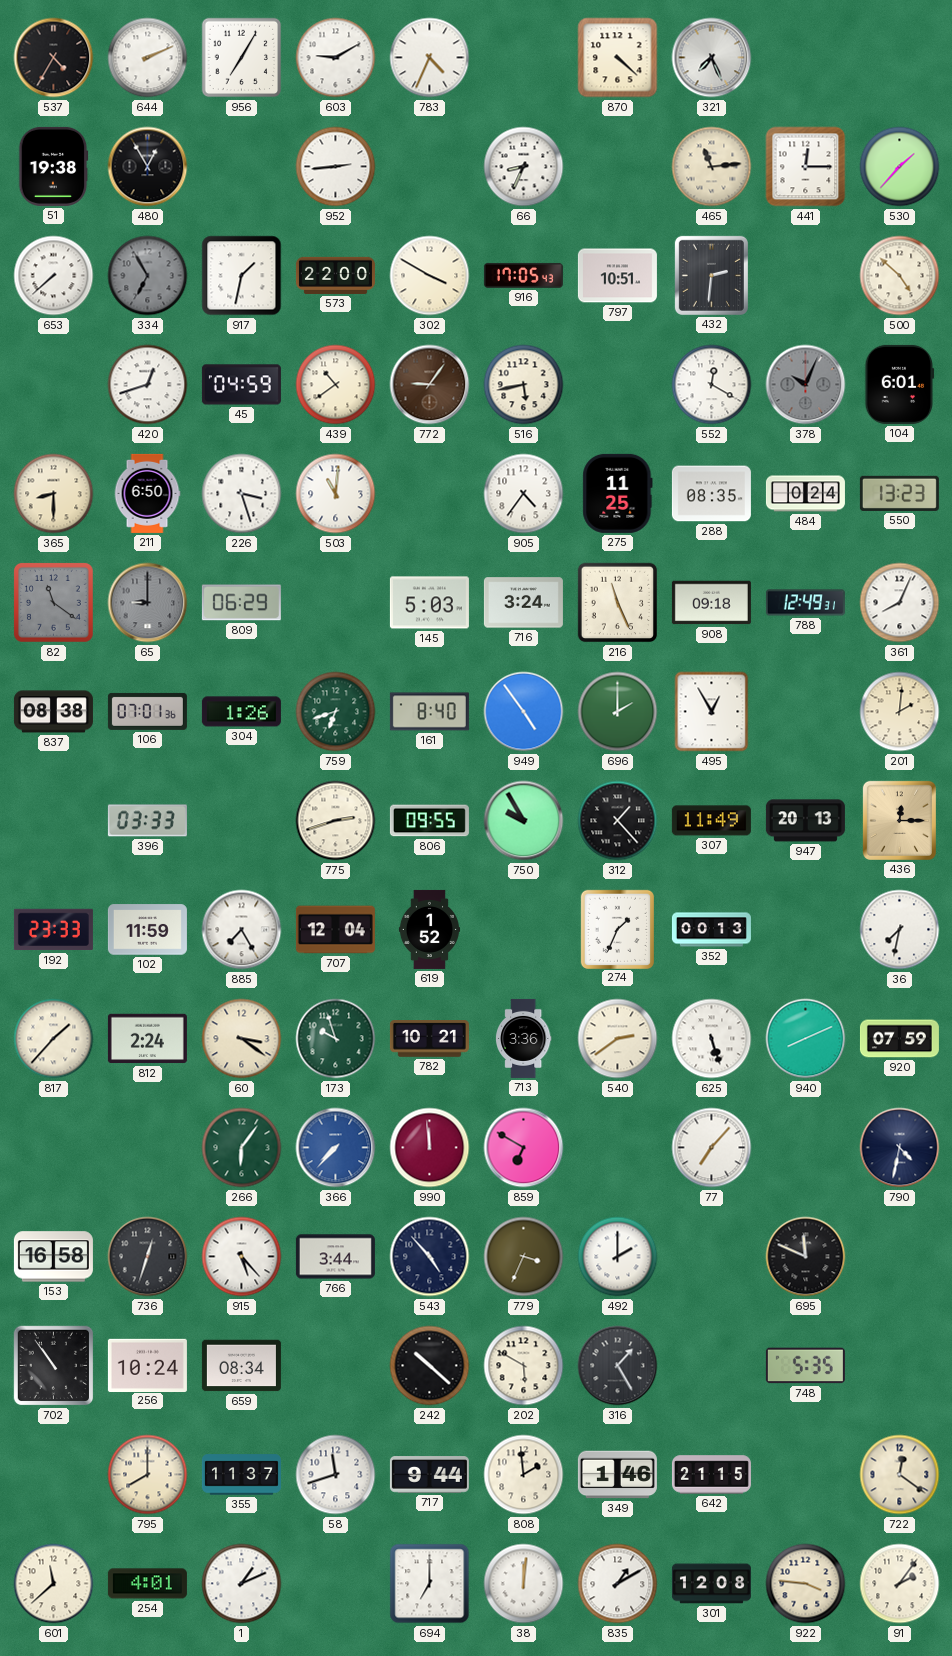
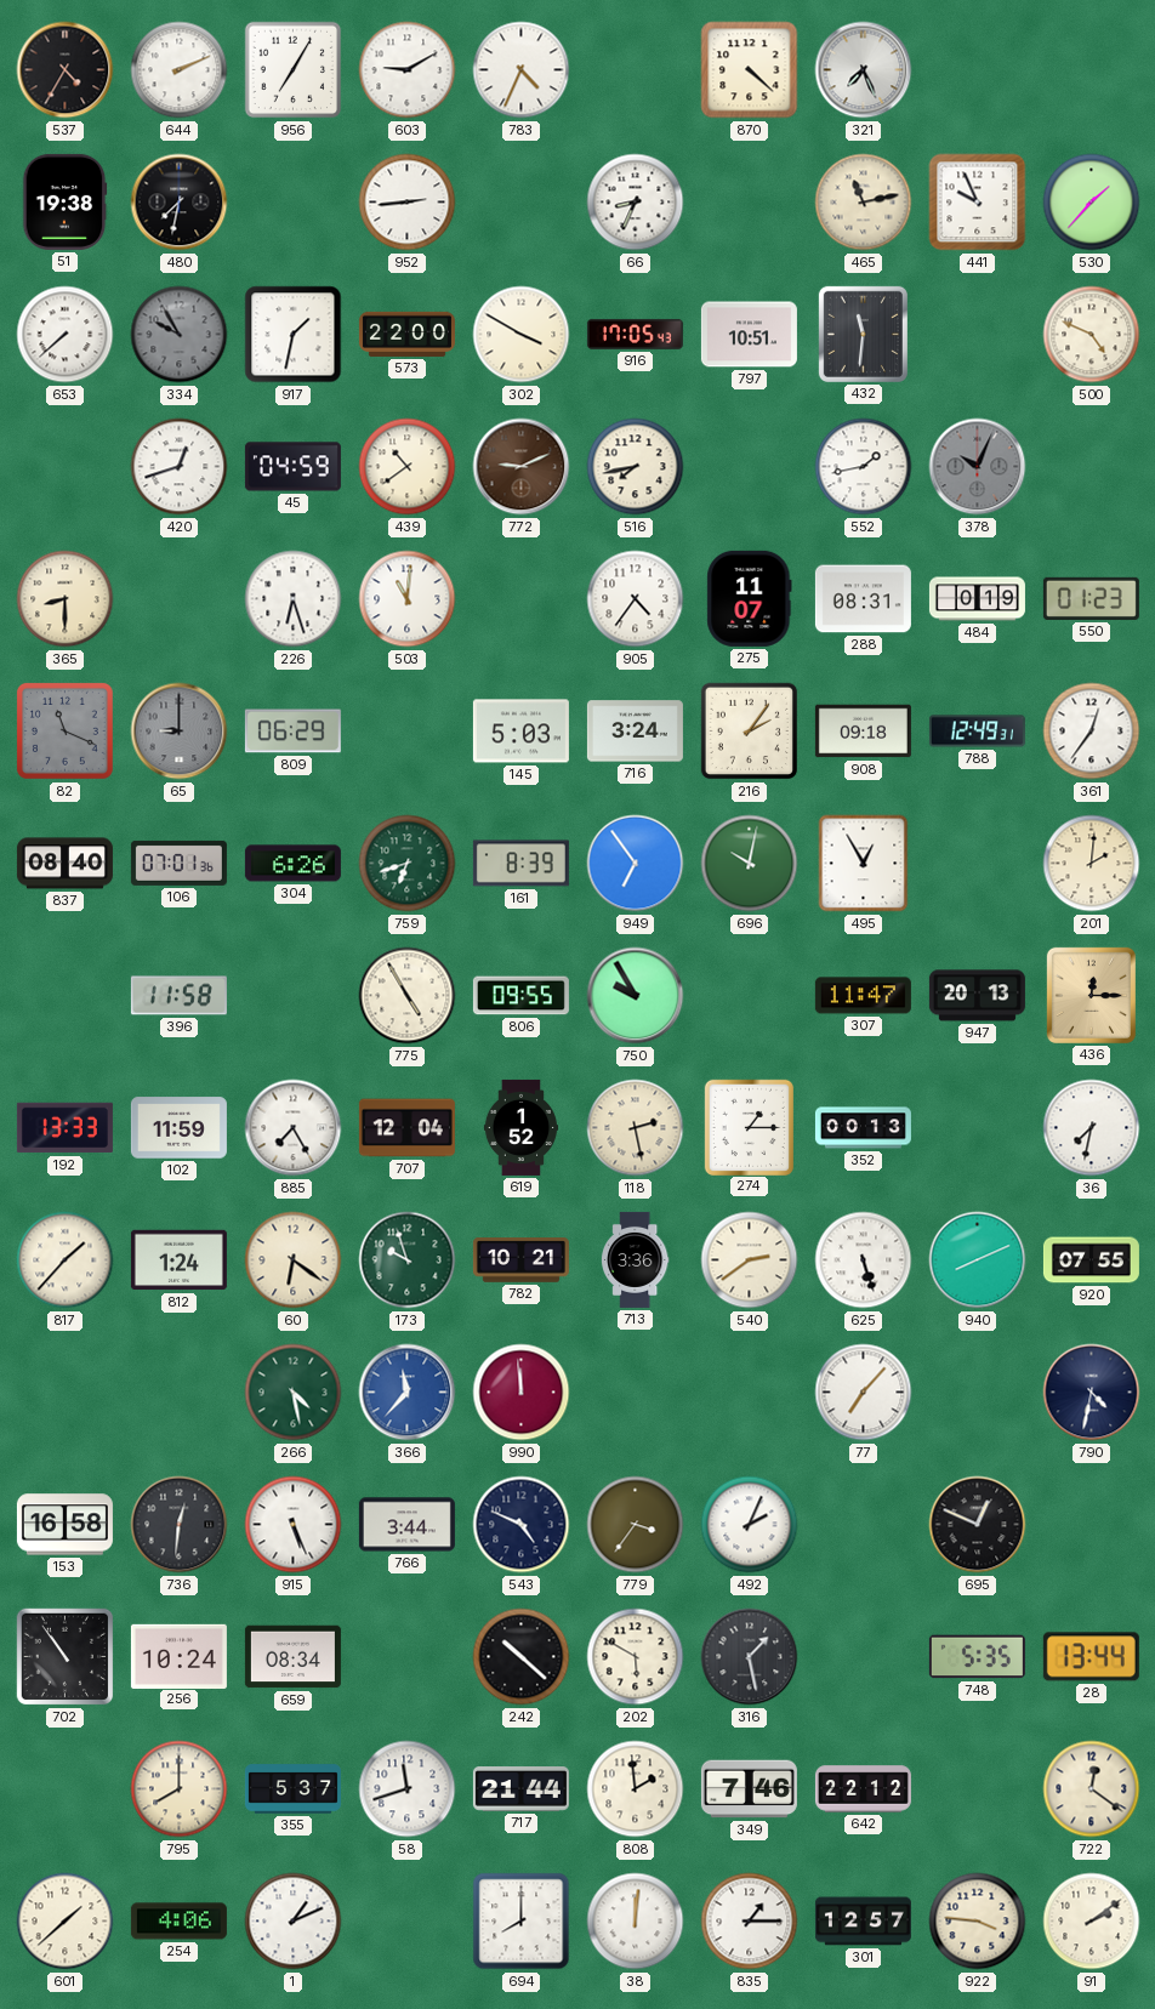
480: 12:55 -> 7:32
465: 11:14 -> 11:13
441: 12:15 -> 9:56
334: 6:55 -> 9:55
432: 2:31 -> 11:31
500: 4:52 -> 4:49
772: 9:06 -> 9:11
516: 5:43 -> 7:43
552: 12:20 -> 1:43
104: 6:01 -> none
211: 6:50 -> none
226: 3:27 -> 6:27
275: 11:25 -> 11:07
288: 08:35 -> 08:31
484: 0:24 -> 0:19
550: 13:23 -> 01:23
82: 11:21 -> 11:19
216: 11:26 -> 2:06
361: 8:04 -> 12:36
837: 08:38 -> 08:40
304: 1:26 -> 6:26
161: 8:40 -> 8:39
949: 4:54 -> 6:54
696: 2:00 -> 10:02
396: 03:33 -> 11:58
775: 2:42 -> 4:55
312: 1:23 -> none
307: 11:49 -> 11:47
192: 23:33 -> 13:33
118: none -> 2:28
274: 1:34 -> 1:15
812: 2:24 -> 1:24
60: 3:21 -> 6:21
920: 07:59 -> 07:55
266: 6:06 -> 4:28
366: 7:37 -> 11:37
859: 6:50 -> none
736: 12:33 -> 12:31
915: 5:23 -> 5:26
543: 4:53 -> 4:49
779: 3:34 -> 3:36
492: 2:00 -> 2:04
695: 11:49 -> 12:49
316: 1:25 -> 1:28
28: none -> 13:44
355: 11:37 -> 5:37
717: 9:44 -> 21:44
349: 1:46 -> 7:46
642: 21:15 -> 22:12
601: 11:38 -> 1:38
254: 4:01 -> 4:06
694: 7:00 -> 8:00
835: 1:10 -> 1:15
301: 12:08 -> 12:57
91: 2:06 -> 2:09
